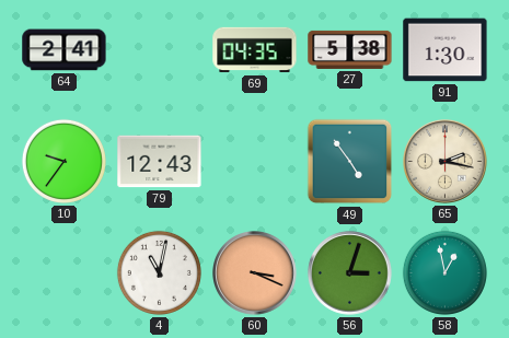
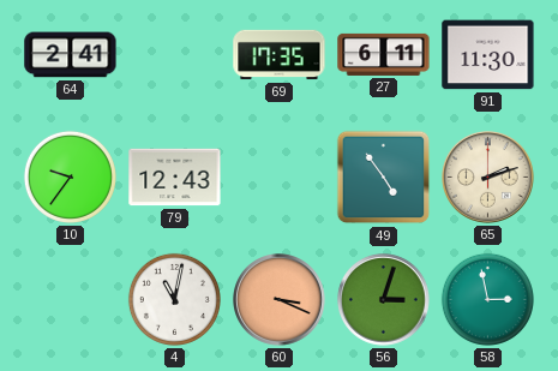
69: 04:35 -> 17:35
27: 5:38 -> 6:11
91: 1:30 -> 11:30
65: 2:17 -> 2:12
58: 12:58 -> 2:58
